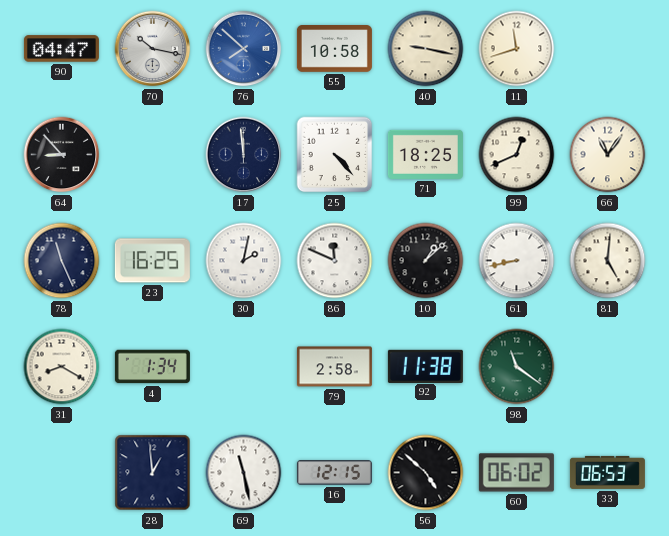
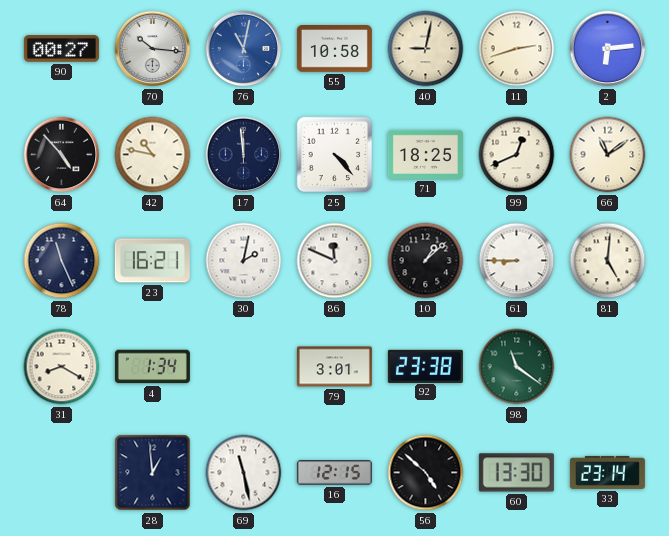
90: 04:47 -> 00:27
70: 10:17 -> 10:16
76: 7:52 -> 11:02
40: 9:17 -> 9:02
11: 11:42 -> 2:42
2: none -> 6:14
64: 8:53 -> 4:53
42: none -> 10:47
66: 11:06 -> 11:09
23: 16:25 -> 16:21
61: 8:43 -> 8:45
79: 2:58 -> 3:01
92: 11:38 -> 23:38
60: 06:02 -> 13:30
33: 06:53 -> 23:14
